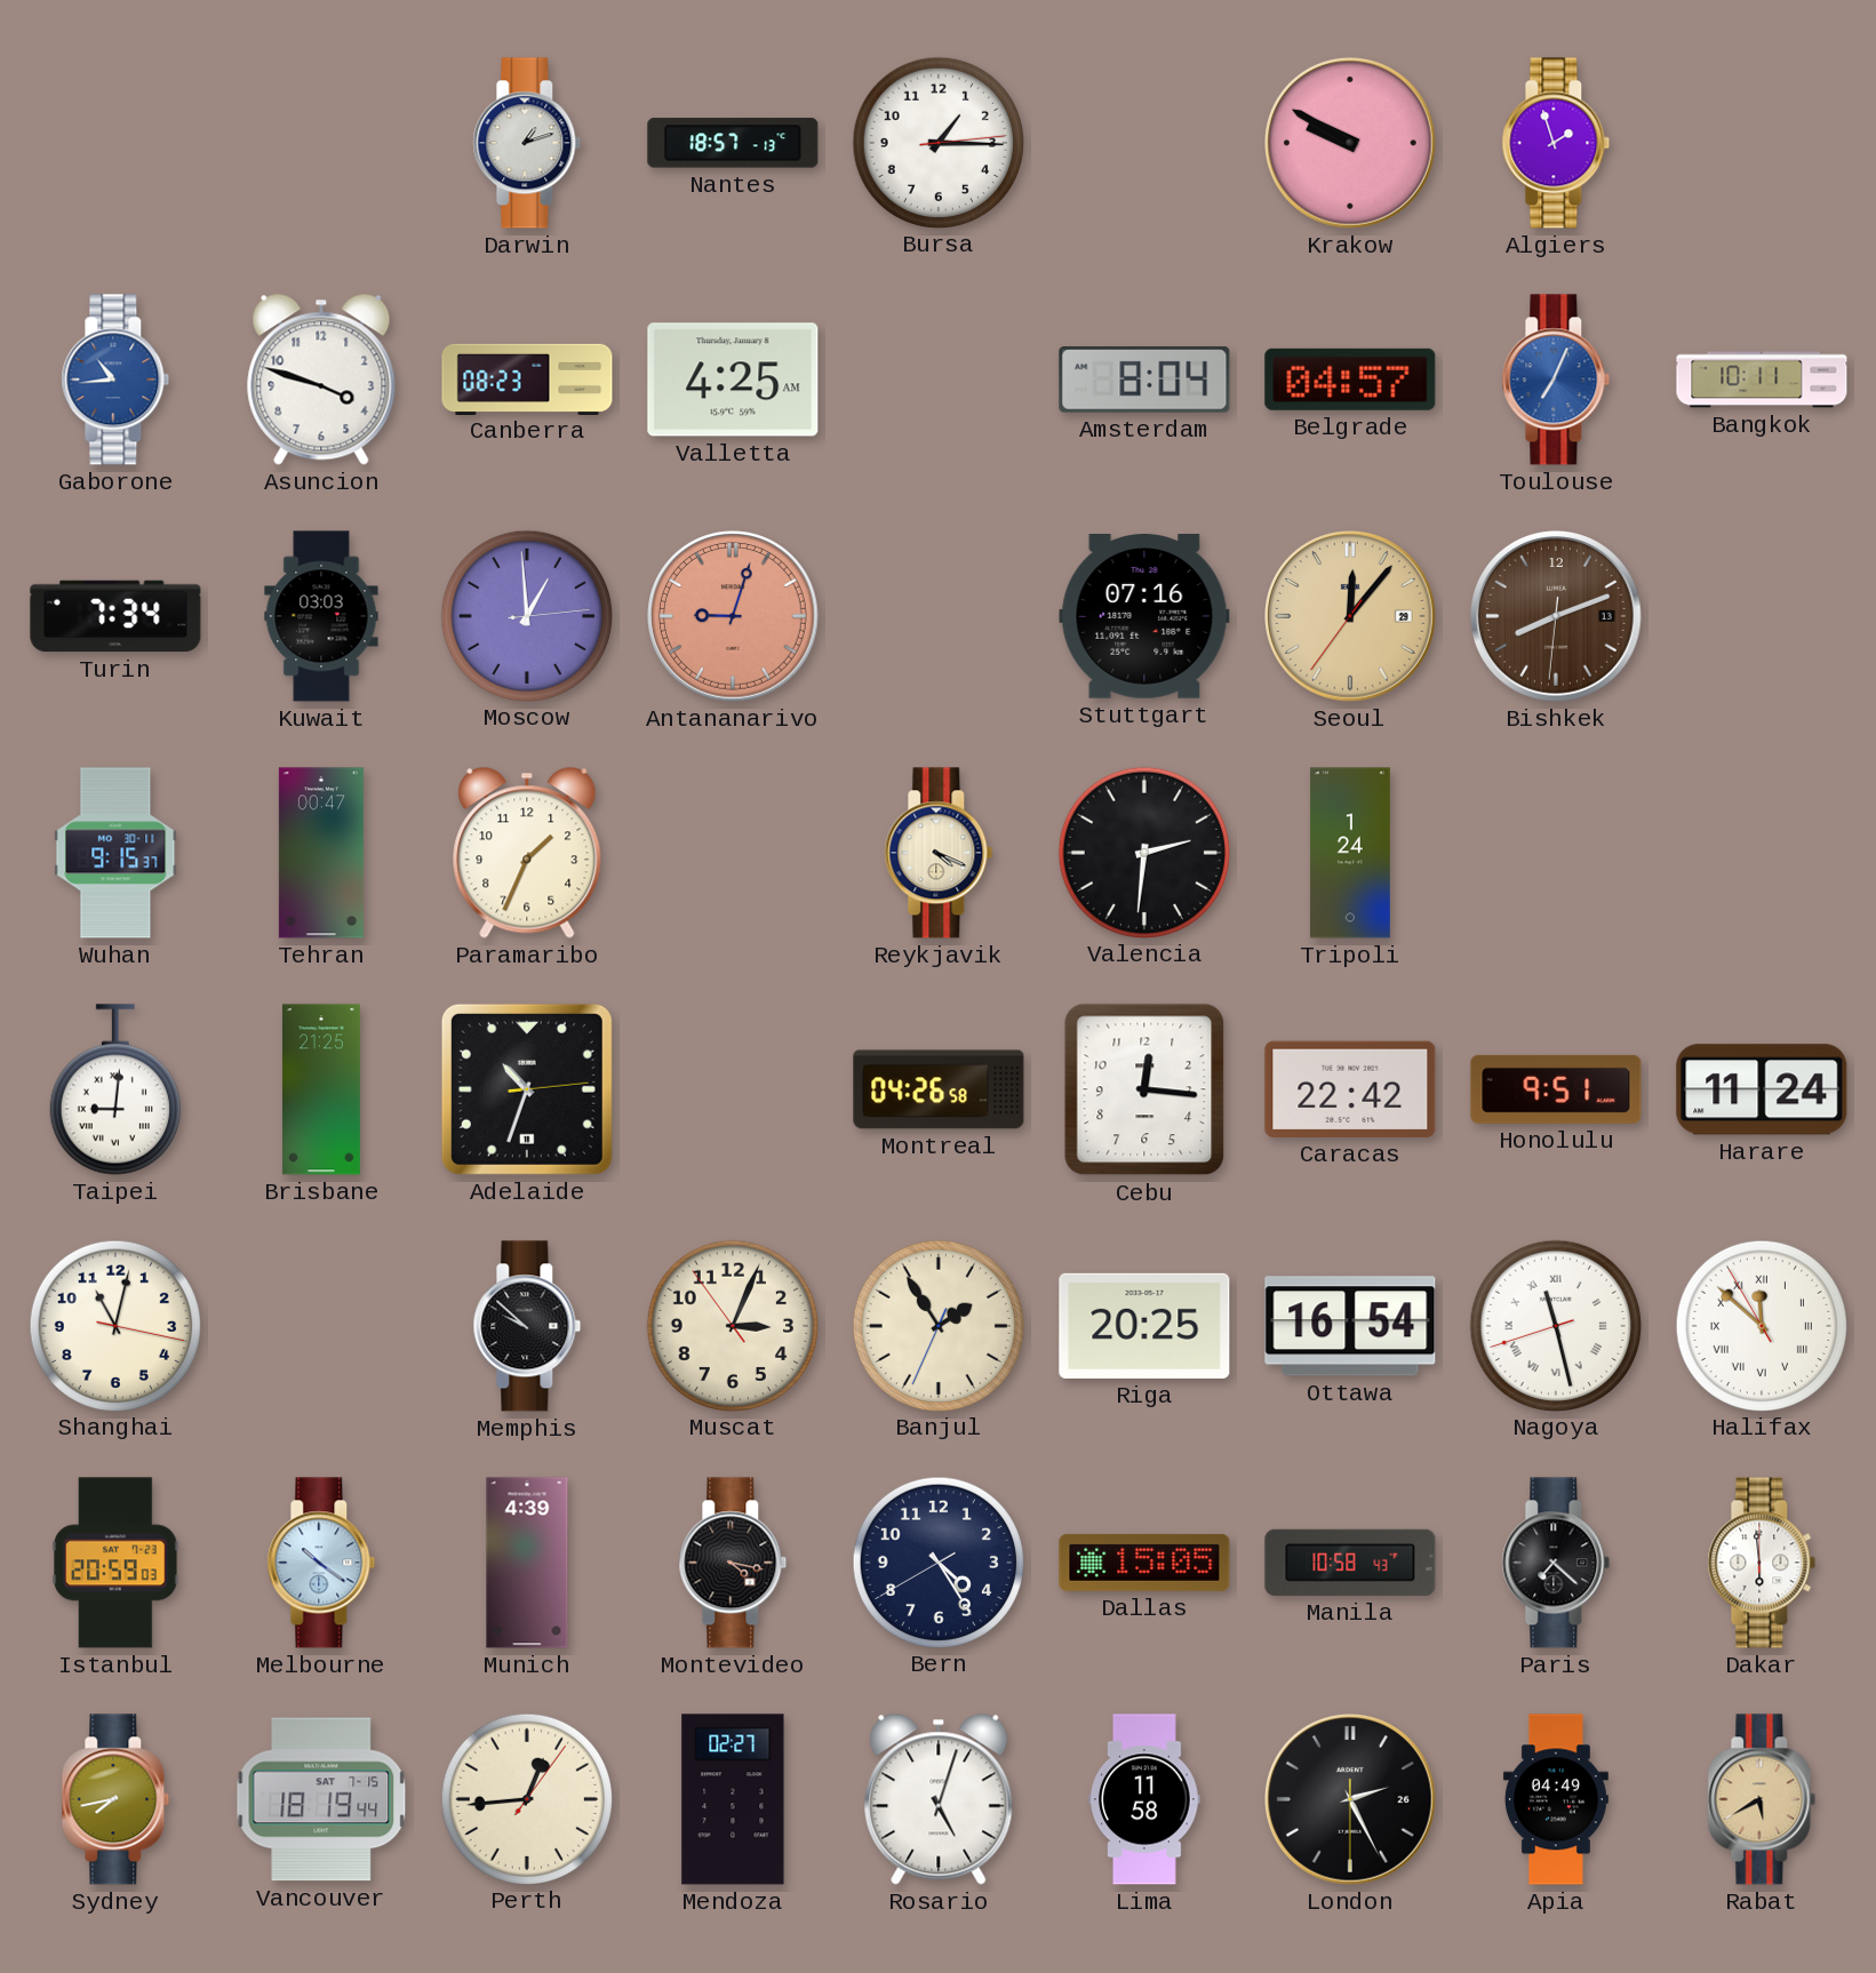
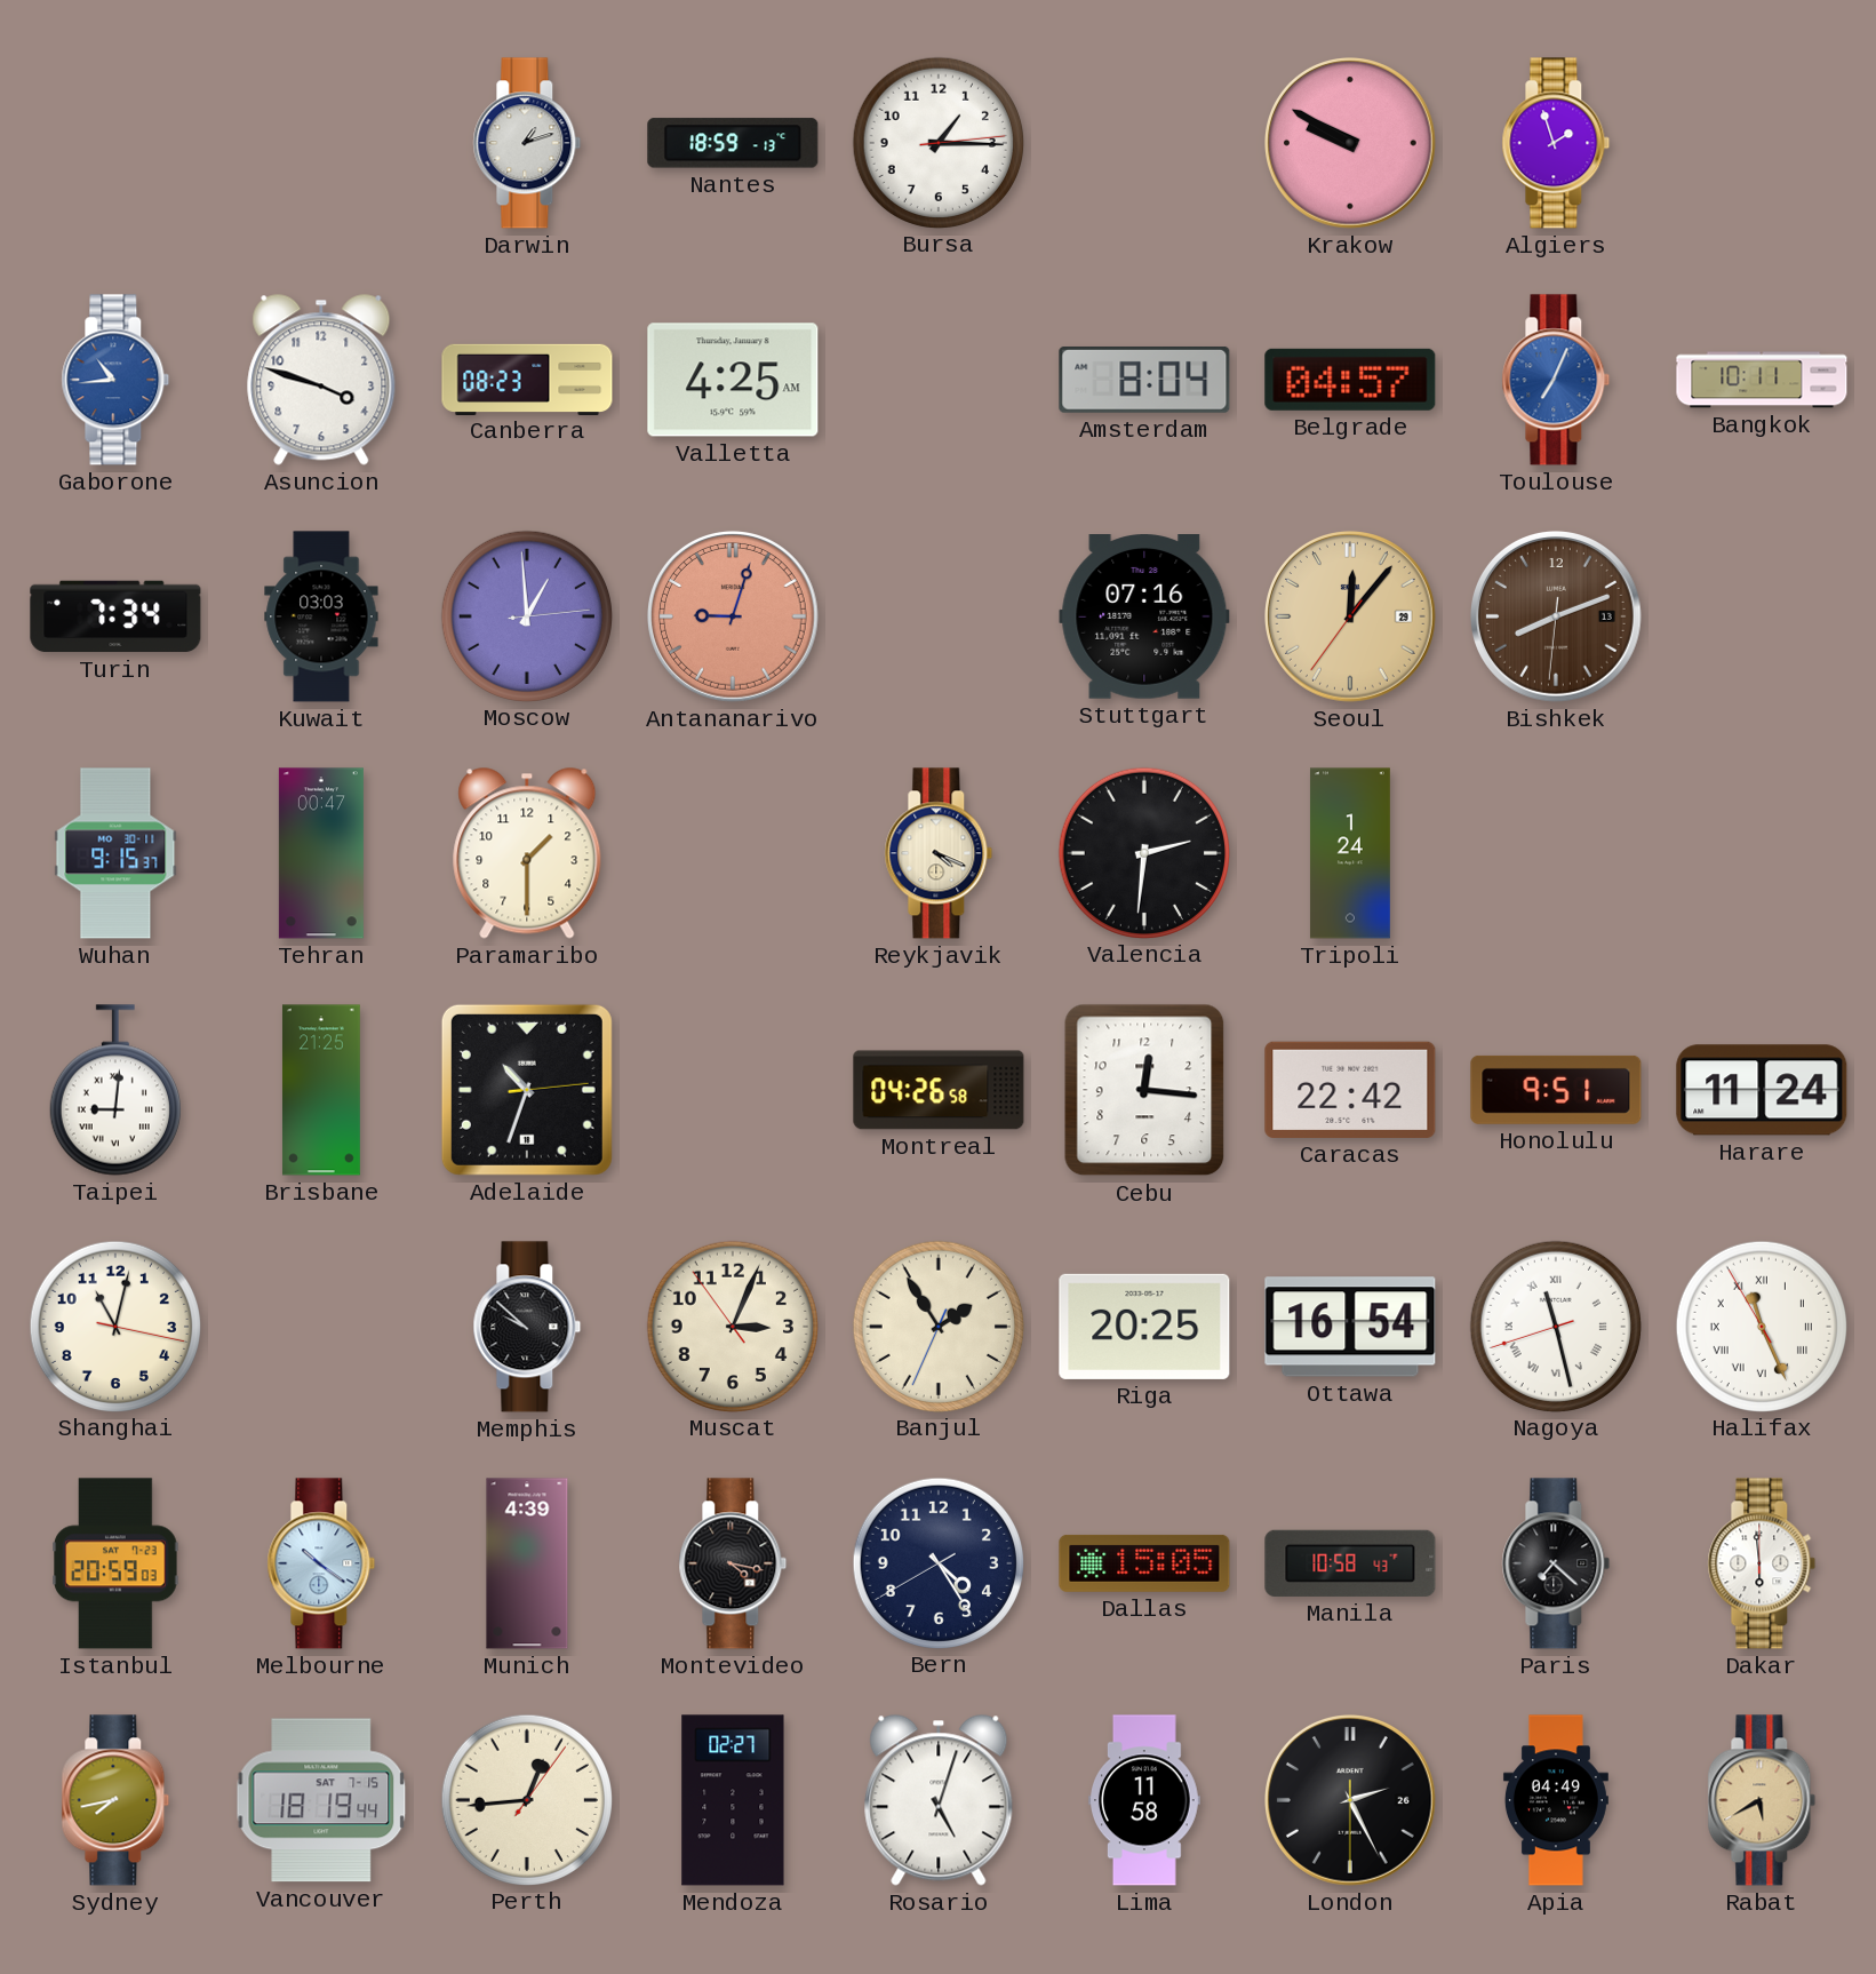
Nantes: 18:57 -> 18:59
Paramaribo: 1:34 -> 1:30
Halifax: 11:51 -> 11:25
